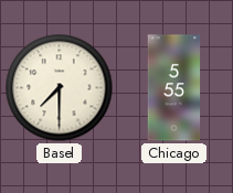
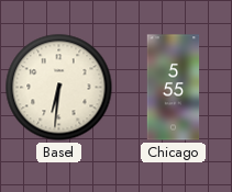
Basel: 7:30 -> 6:31
